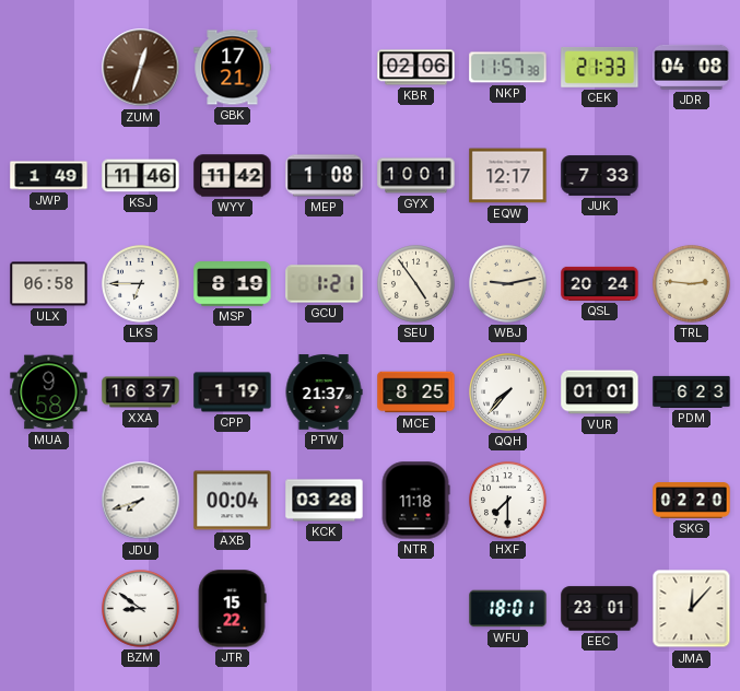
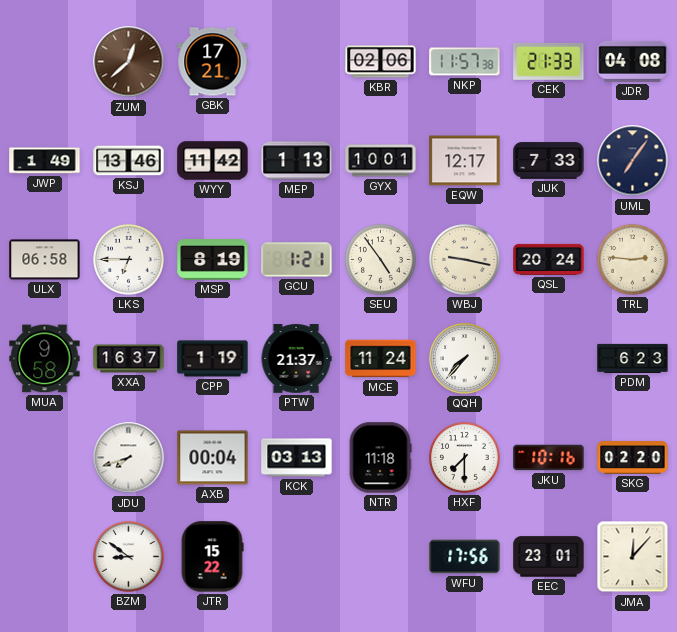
ZUM: 12:33 -> 12:38
KSJ: 11:46 -> 13:46
MEP: 1:08 -> 1:13
UML: none -> 7:06
WBJ: 9:13 -> 9:17
MCE: 8:25 -> 11:24
VUR: 01:01 -> none
KCK: 03:28 -> 03:13
JKU: none -> 10:16
WFU: 18:01 -> 17:56
